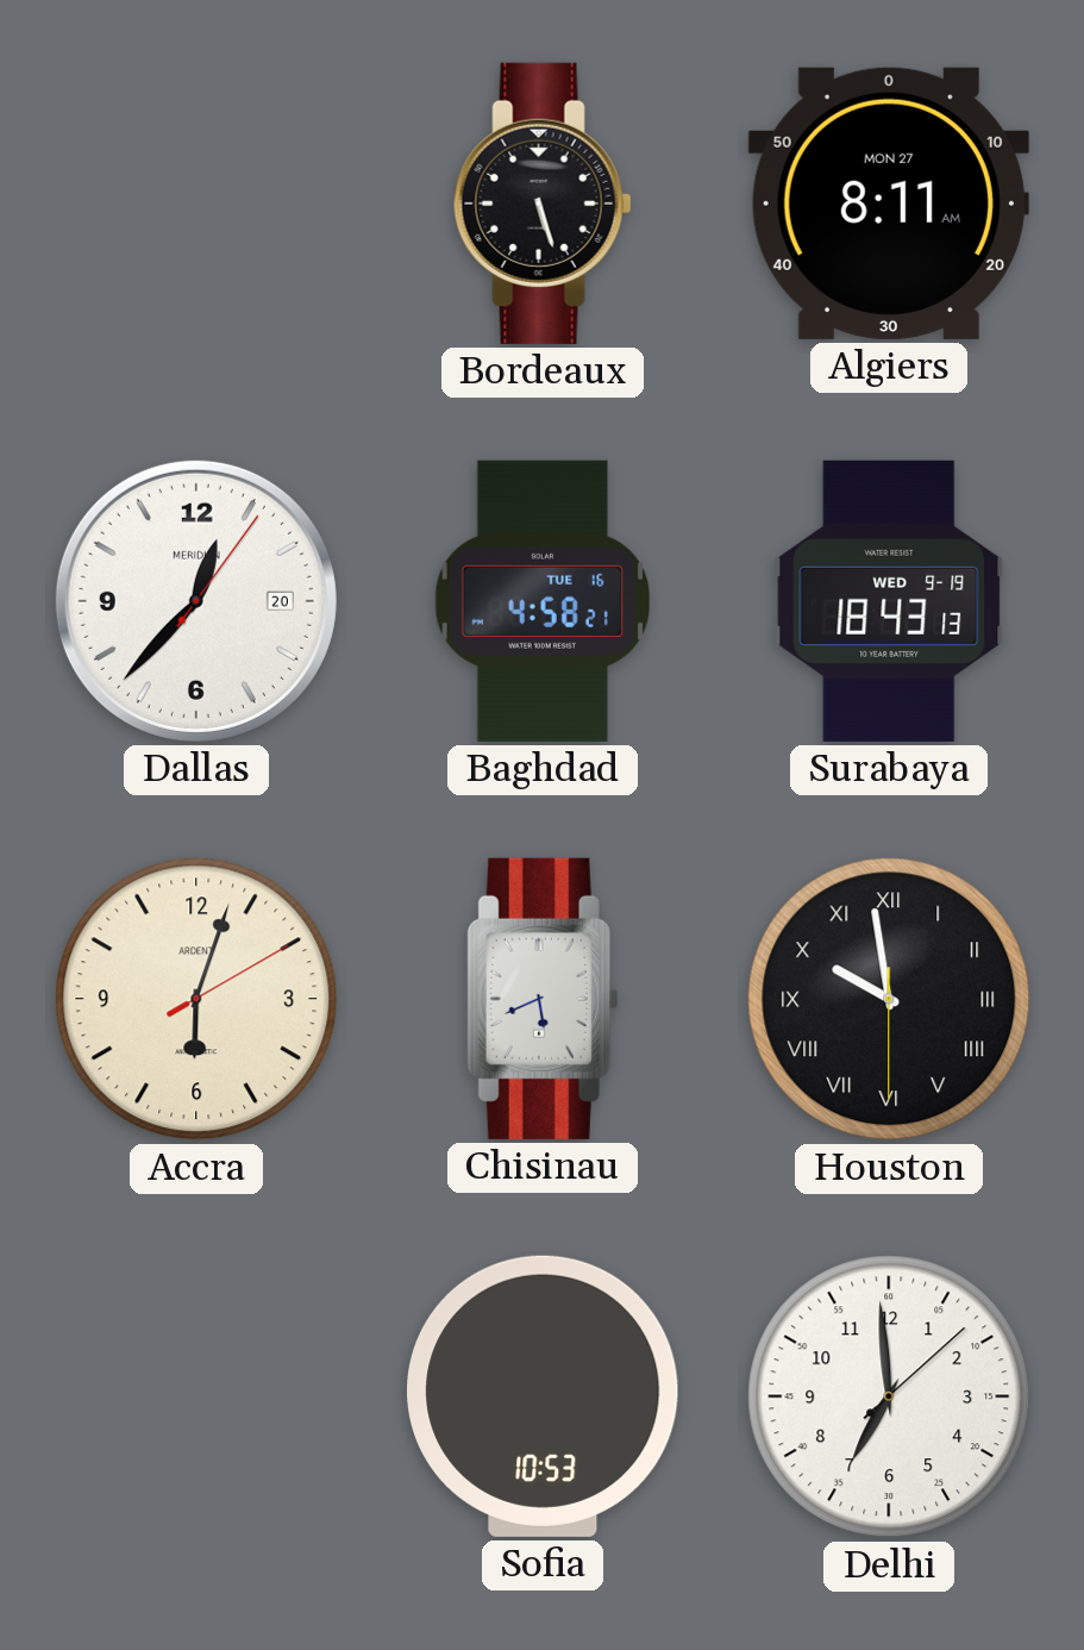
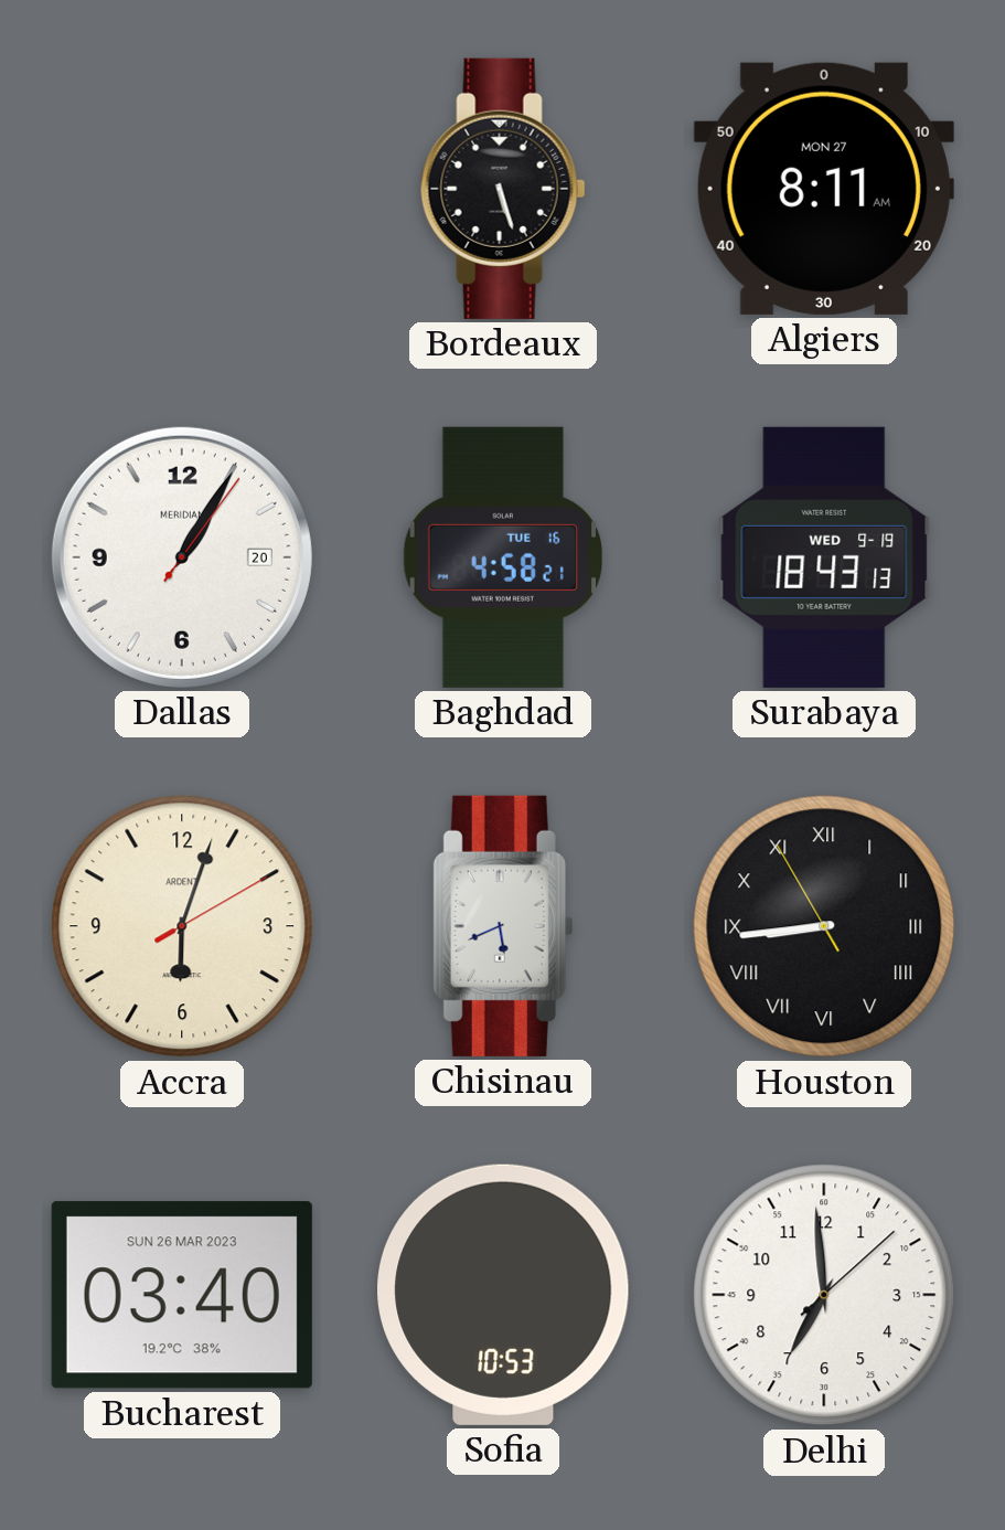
Dallas: 12:37 -> 1:05
Houston: 9:58 -> 8:43
Bucharest: none -> 03:40
